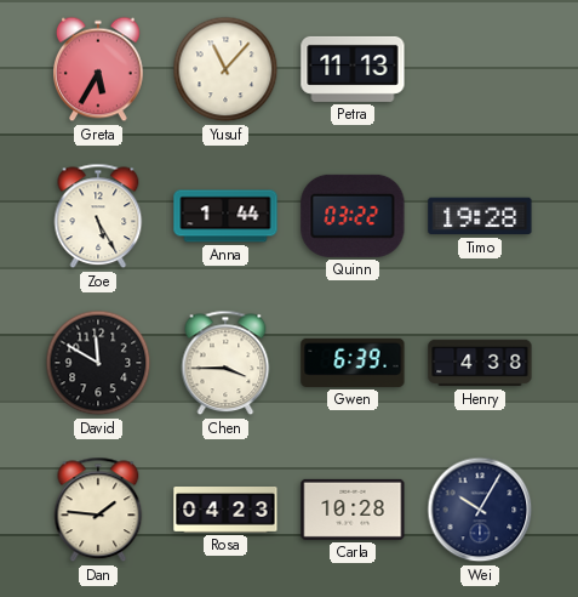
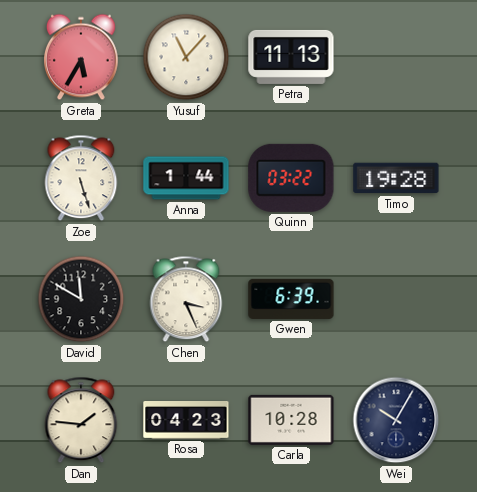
Zoe: 5:25 -> 5:27
Chen: 3:45 -> 3:26
Henry: 4:38 -> none
